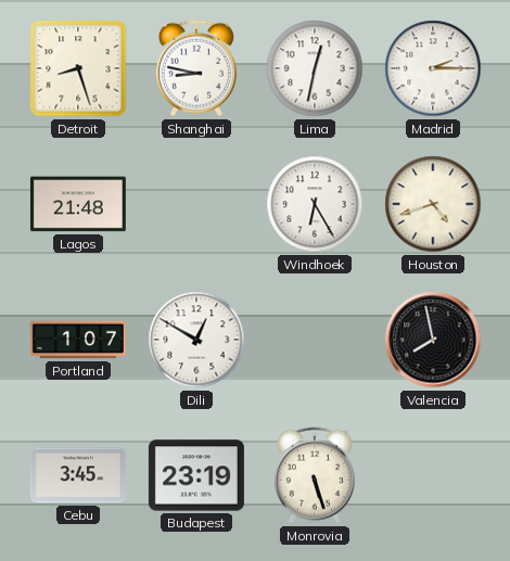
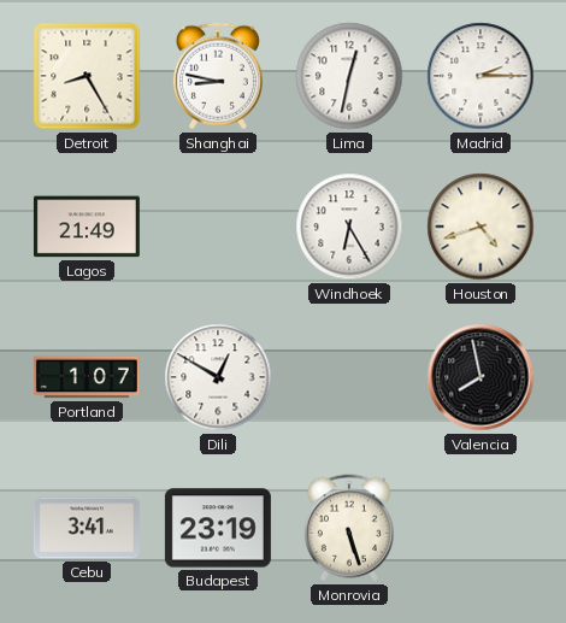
Detroit: 8:27 -> 8:25
Lagos: 21:48 -> 21:49
Cebu: 3:45 -> 3:41
